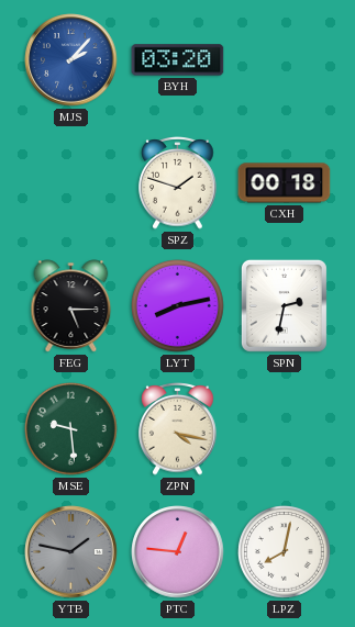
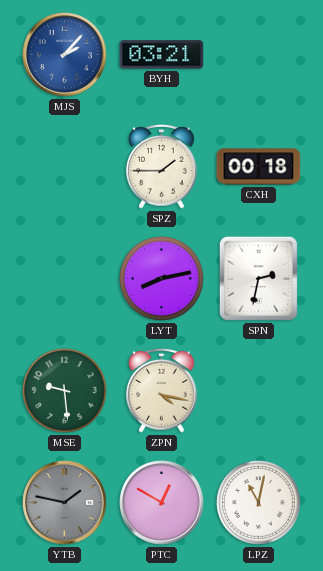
BYH: 03:20 -> 03:21
SPZ: 1:48 -> 1:45
FEG: 5:15 -> none
PTC: 12:46 -> 12:50
LPZ: 8:02 -> 11:02
